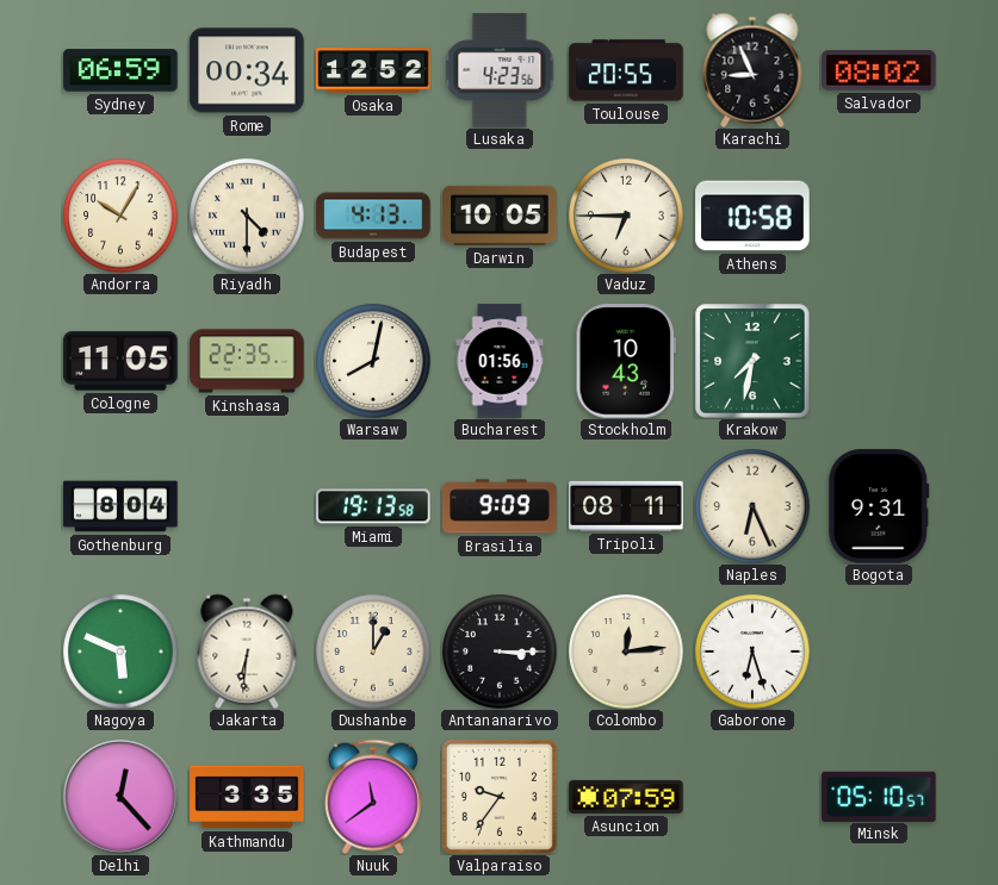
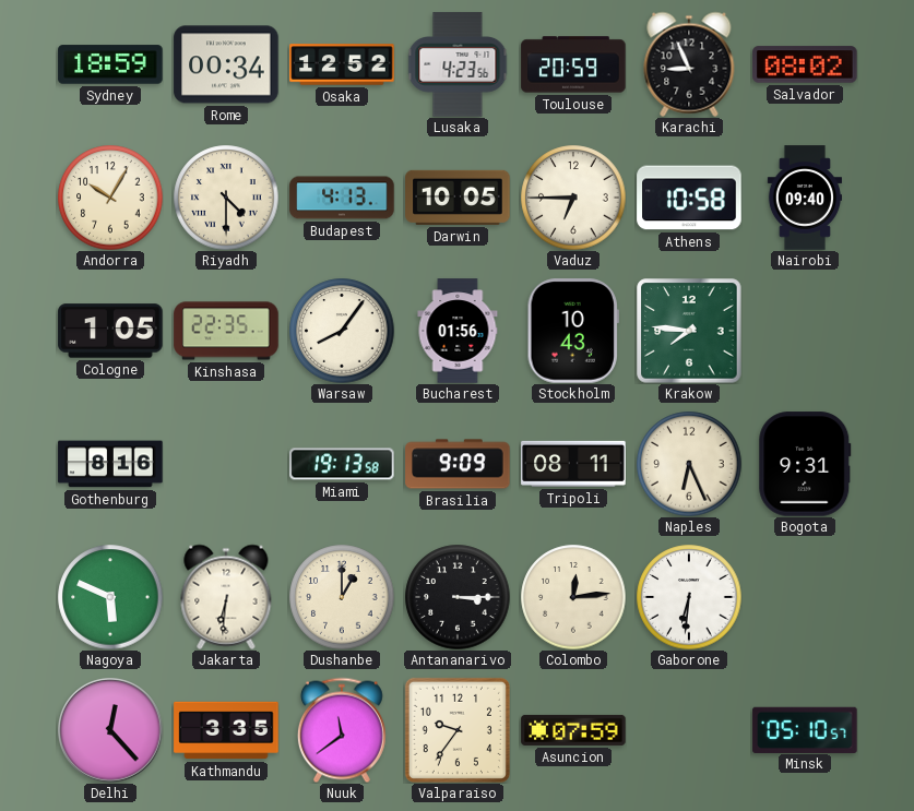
Sydney: 06:59 -> 18:59
Toulouse: 20:55 -> 20:59
Nairobi: none -> 09:40
Cologne: 11:05 -> 1:05
Warsaw: 8:02 -> 8:06
Krakow: 7:32 -> 7:46
Gothenburg: 8:04 -> 8:16
Gaborone: 6:27 -> 6:31
